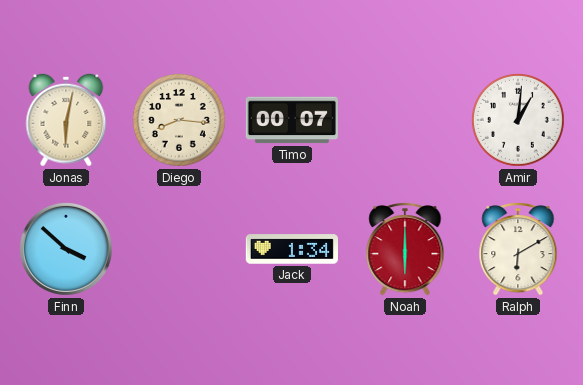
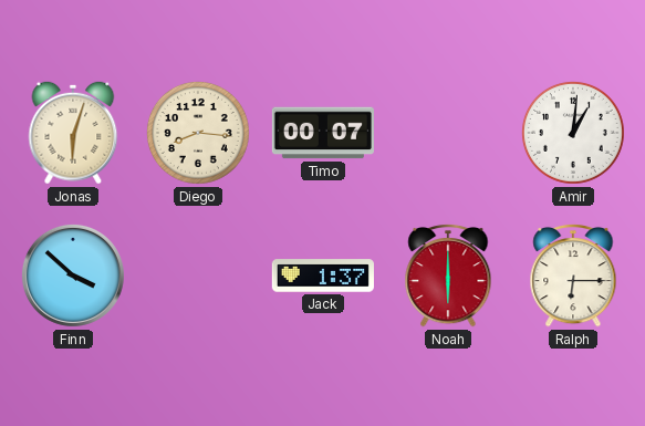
Jonas: 6:02 -> 6:03
Jack: 1:34 -> 1:37
Ralph: 6:10 -> 6:15
